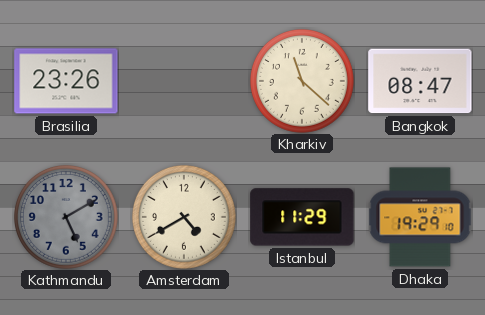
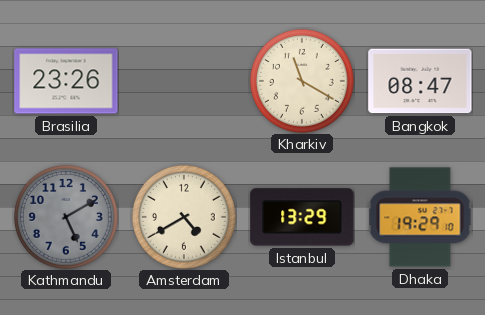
Kharkiv: 11:22 -> 11:20
Istanbul: 11:29 -> 13:29
